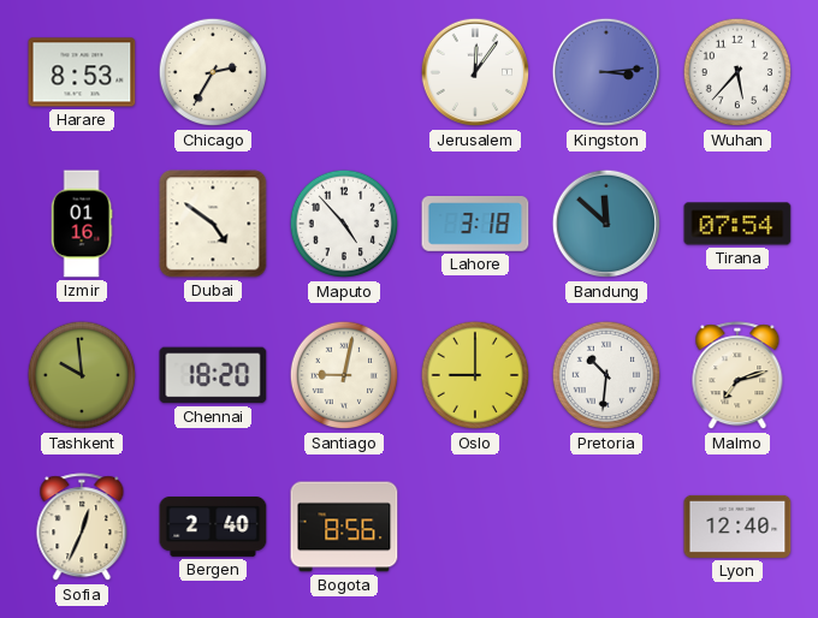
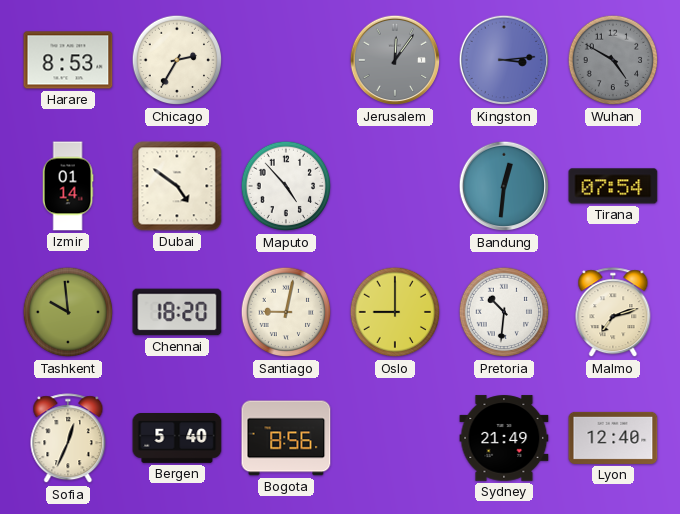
Jerusalem dial: white -> grey
Wuhan: 5:37 -> 4:50
Wuhan dial: white -> grey
Izmir: 01:16 -> 01:14
Lahore: 3:18 -> none
Bandung: 11:52 -> 12:31
Bergen: 2:40 -> 5:40
Sydney: none -> 21:49
